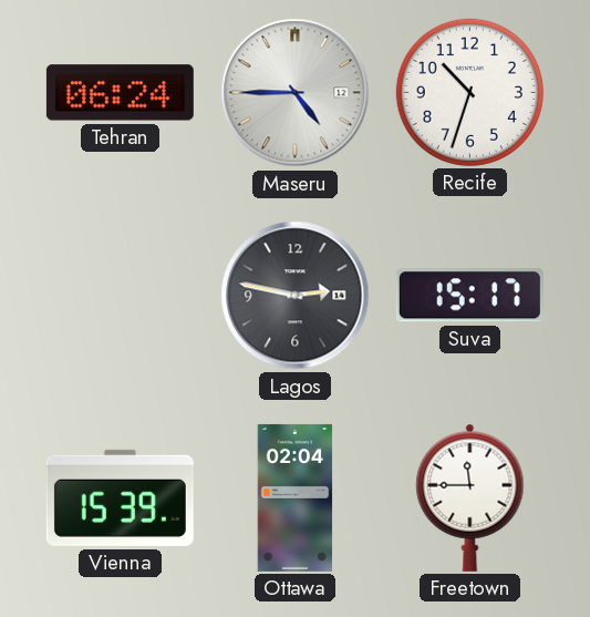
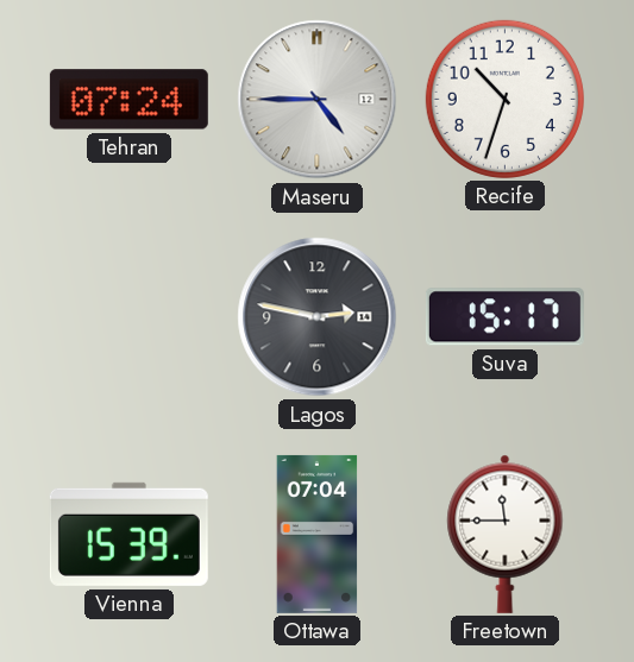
Tehran: 06:24 -> 07:24
Ottawa: 02:04 -> 07:04
